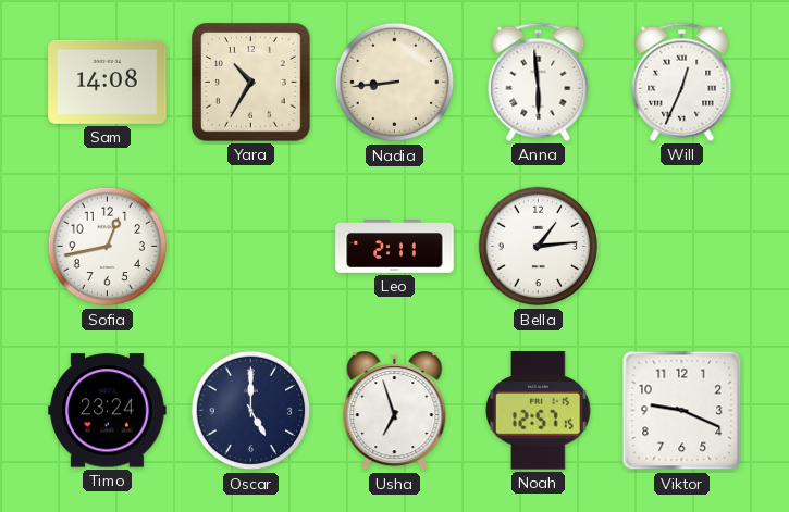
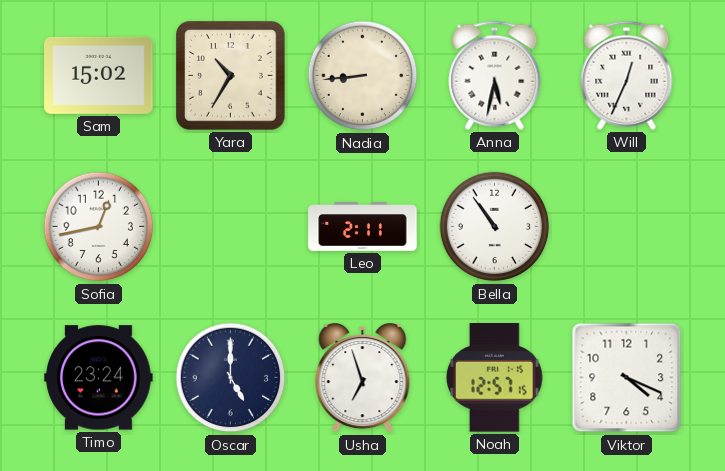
Sam: 14:08 -> 15:02
Anna: 5:59 -> 5:32
Bella: 1:14 -> 10:54
Viktor: 9:19 -> 4:19
